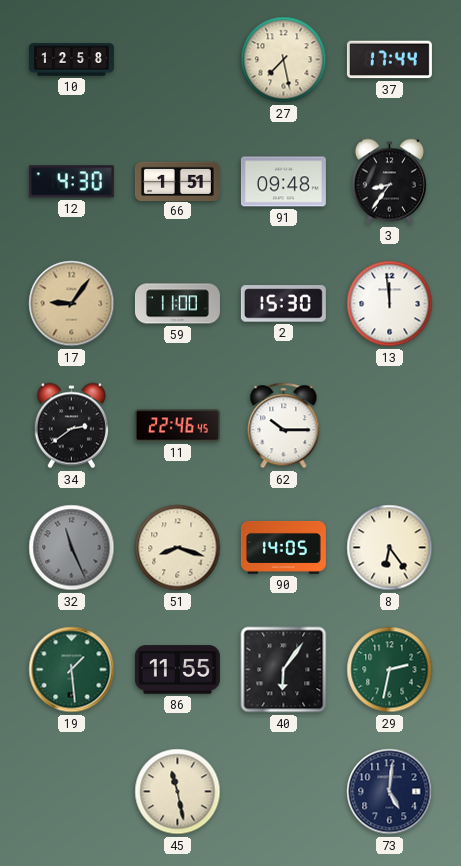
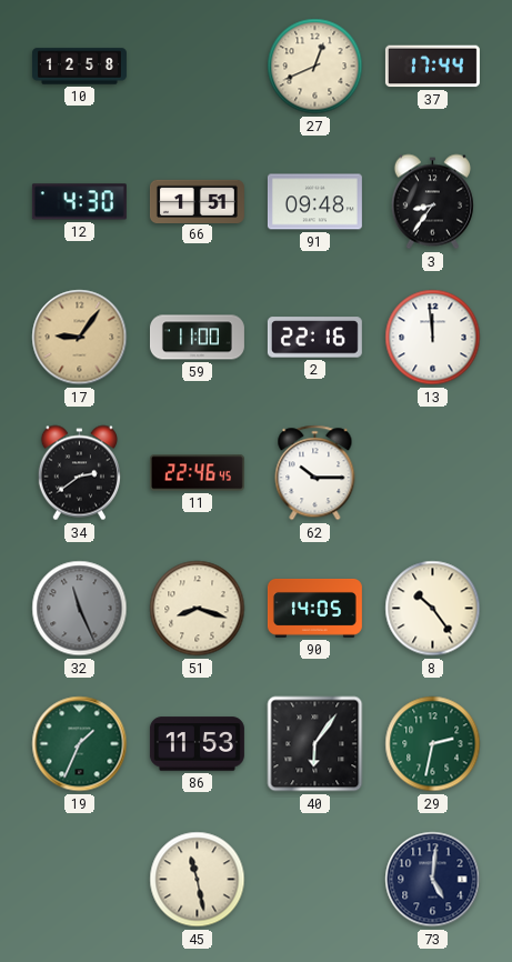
27: 7:28 -> 12:41
2: 15:30 -> 22:16
8: 6:24 -> 10:24
19: 1:29 -> 1:34
86: 11:55 -> 11:53
